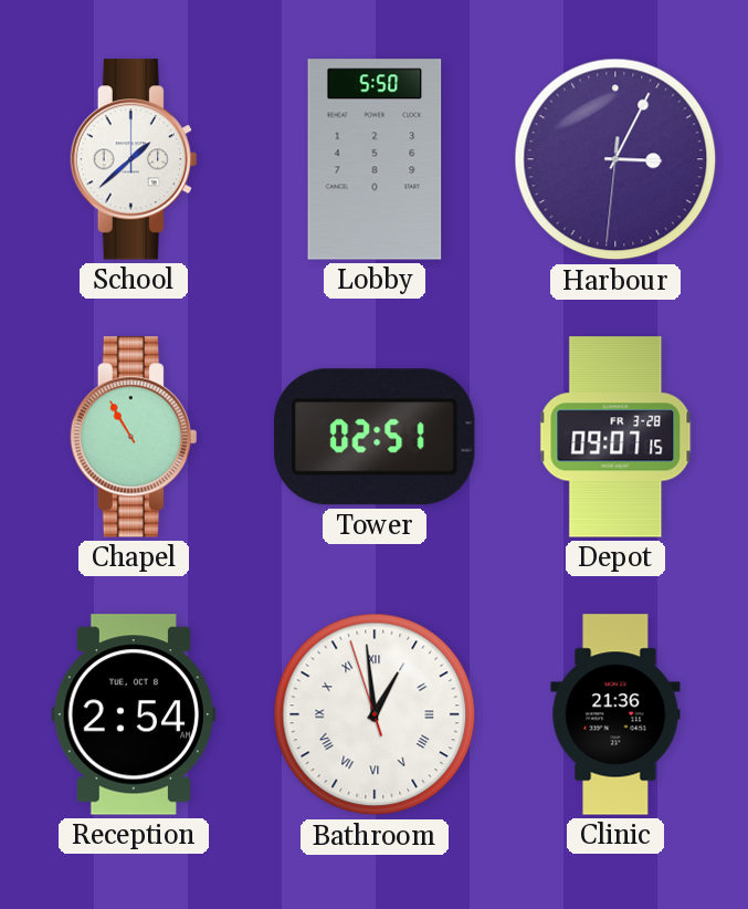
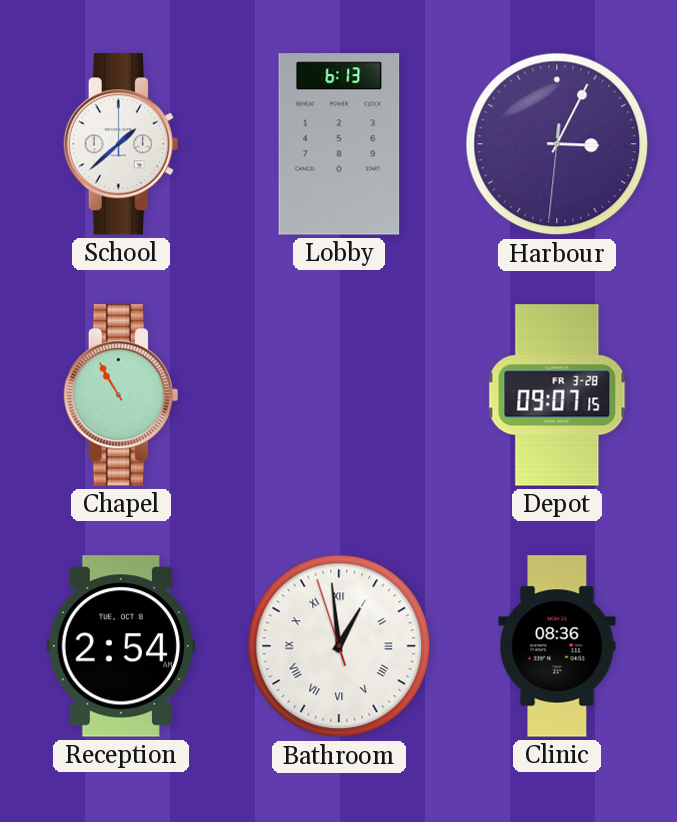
Lobby: 5:50 -> 6:13
Tower: 02:51 -> none
Clinic: 21:36 -> 08:36
